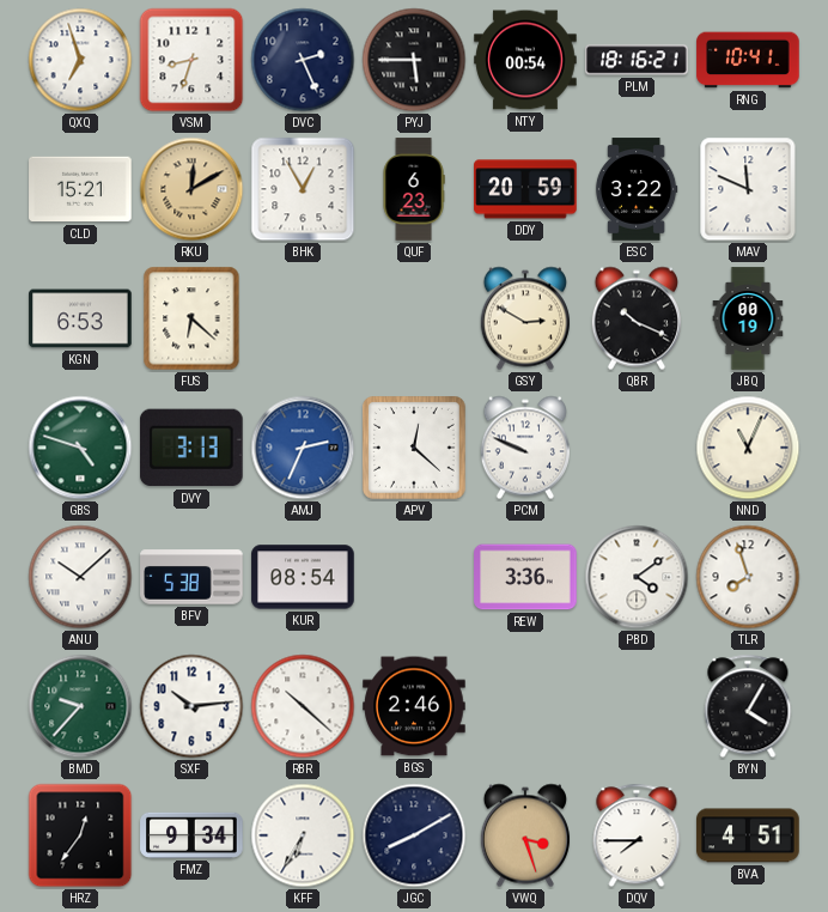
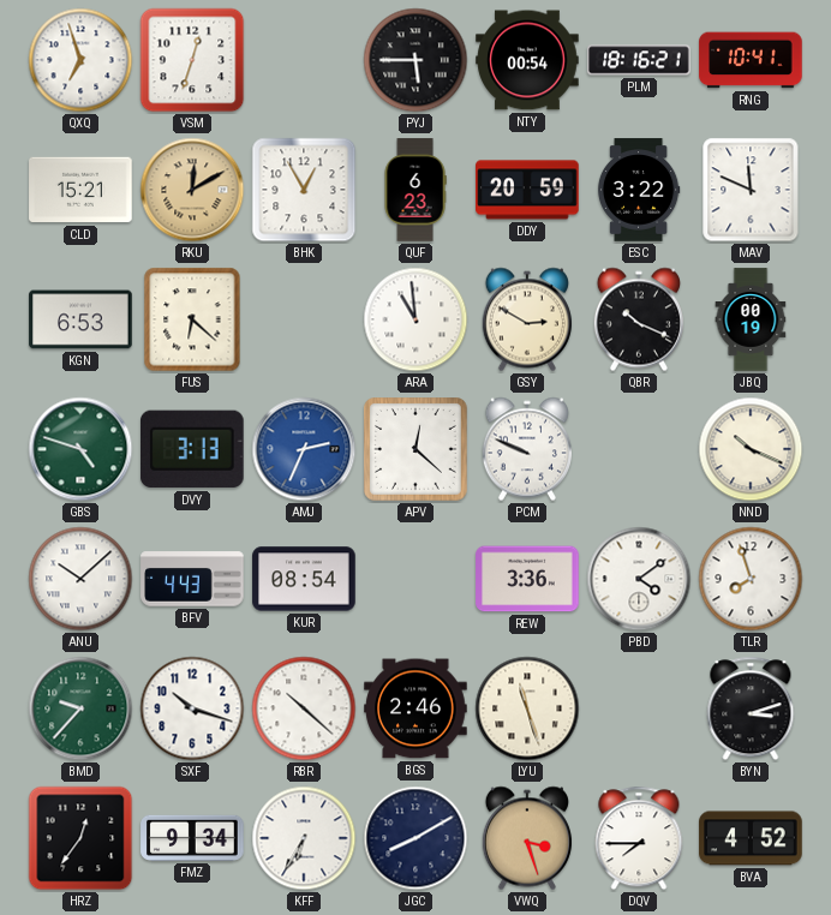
VSM: 8:33 -> 12:33
DVC: 2:26 -> none
ARA: none -> 10:59
NND: 11:04 -> 10:19
BFV: 5:38 -> 4:43
SXF: 10:14 -> 10:18
LYU: none -> 11:27
BYN: 4:05 -> 3:12
BVA: 4:51 -> 4:52
